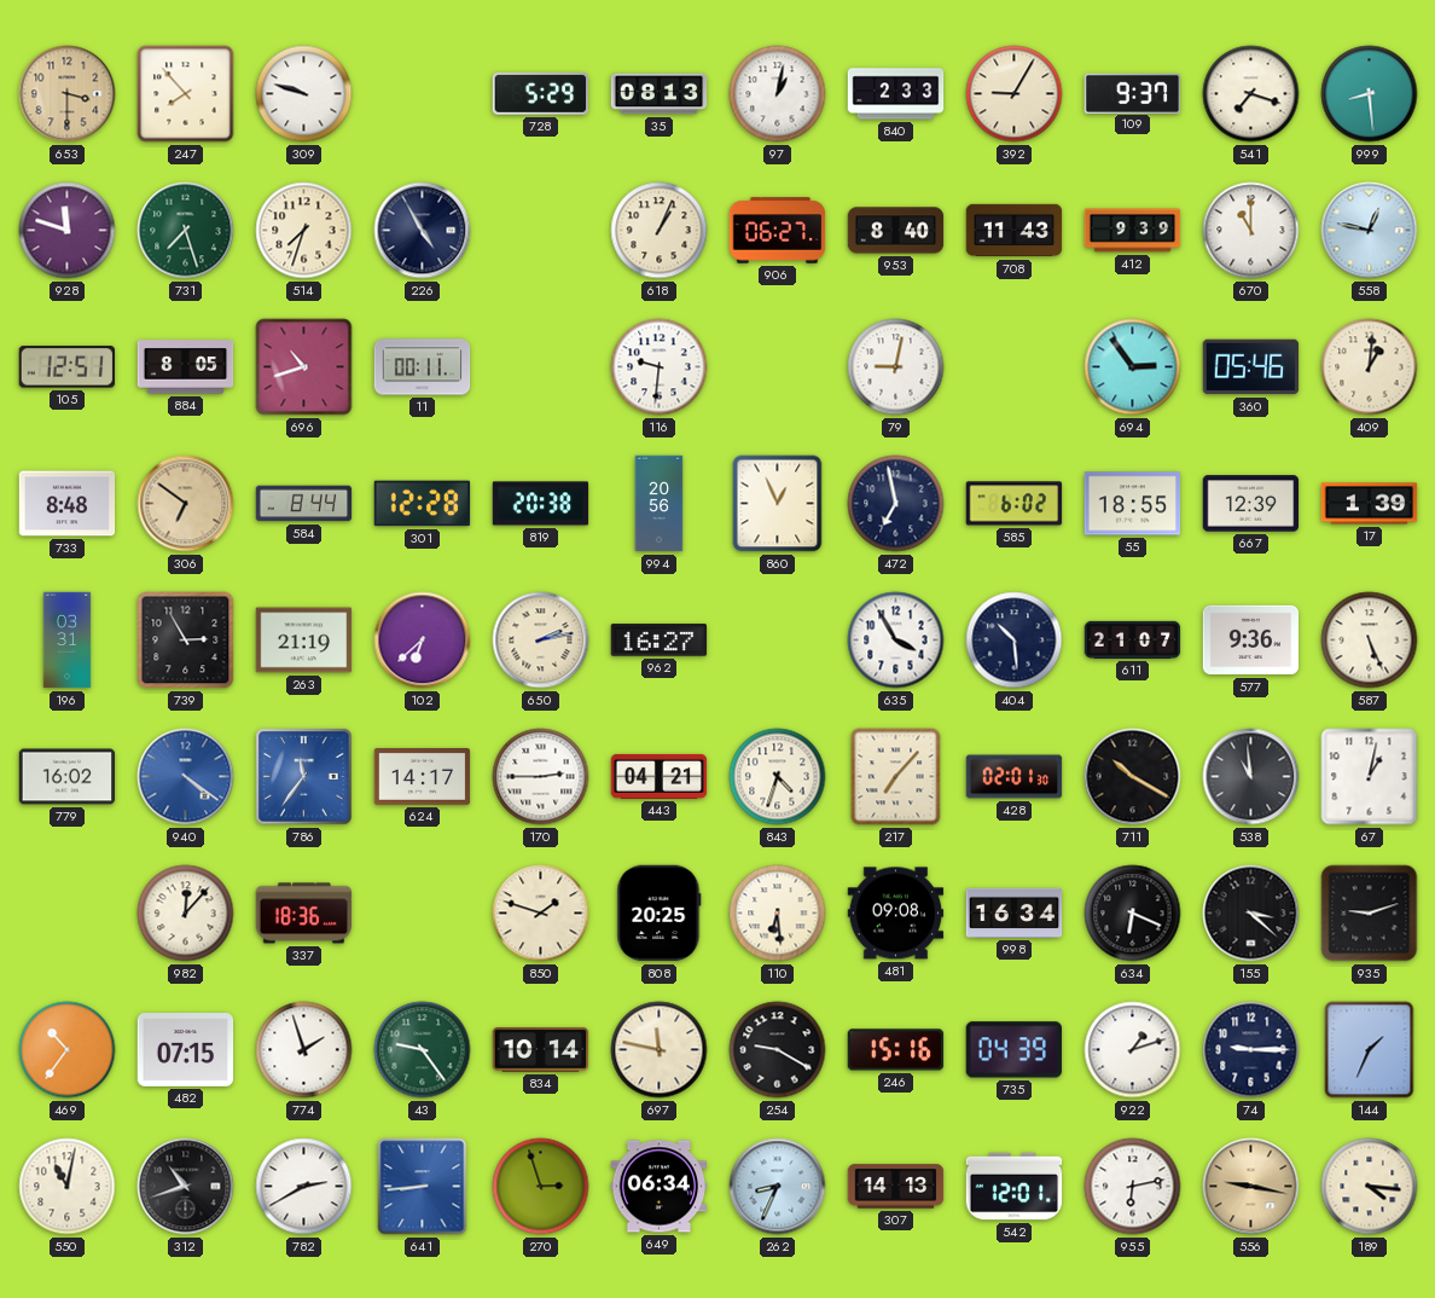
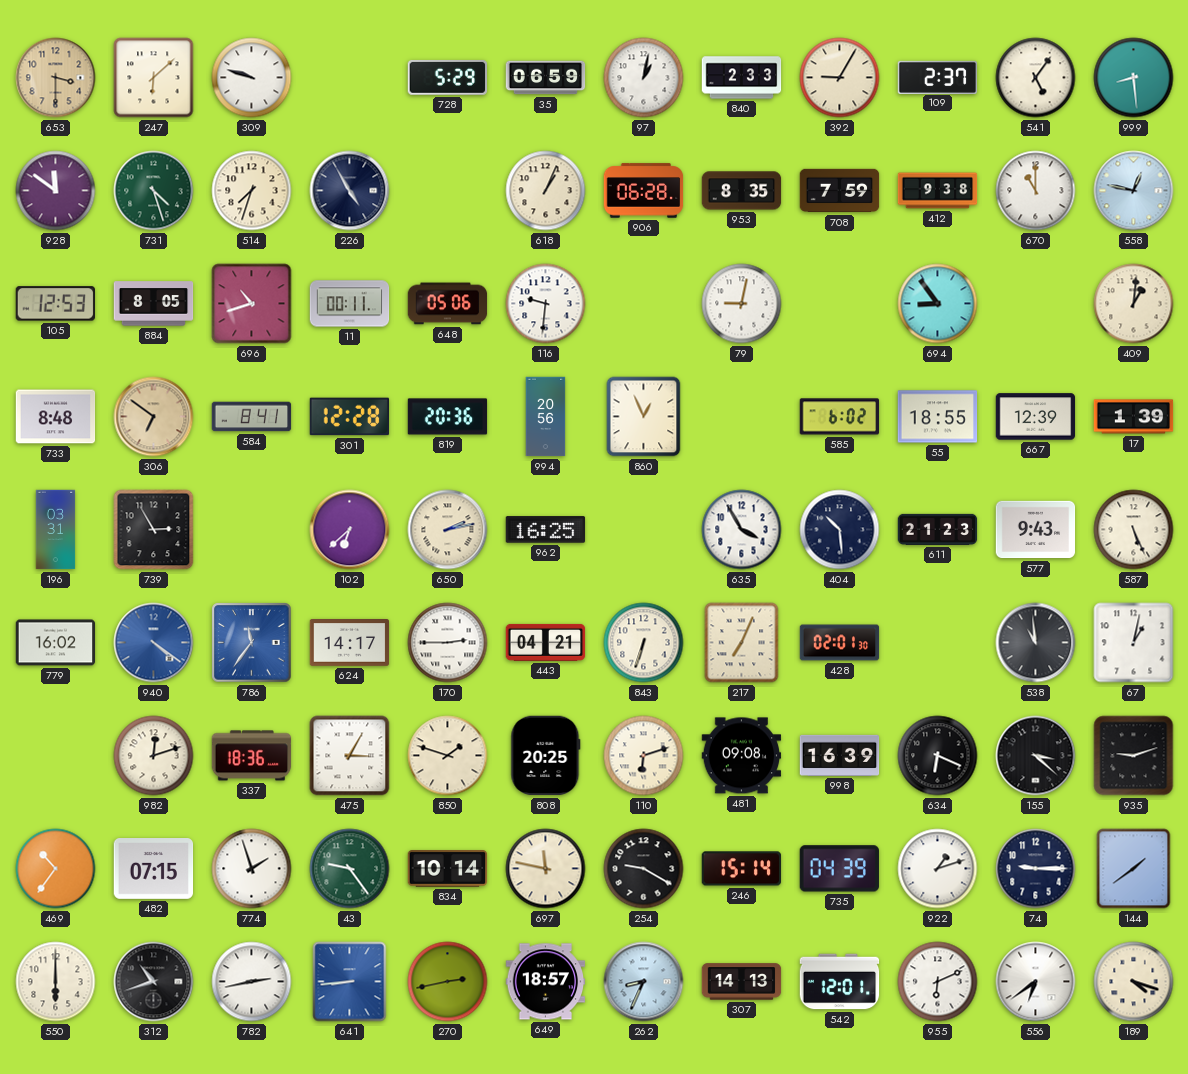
247: 7:53 -> 6:08
35: 08:13 -> 06:59
109: 9:37 -> 2:37
541: 7:18 -> 5:06
928: 11:48 -> 11:51
731: 7:27 -> 4:27
906: 06:27 -> 06:28
953: 8:40 -> 8:35
708: 11:43 -> 7:59
412: 9:39 -> 9:38
105: 12:51 -> 12:53
648: none -> 05:06
694: 2:54 -> 8:54
360: 05:46 -> none
584: 8:44 -> 8:41
819: 20:38 -> 20:36
472: 6:58 -> none
263: 21:19 -> none
962: 16:27 -> 16:25
611: 21:07 -> 21:23
577: 9:36 -> 9:43
843: 4:33 -> 6:33
217: 7:07 -> 7:04
711: 10:20 -> none
982: 12:07 -> 12:12
475: none -> 3:05
110: 6:29 -> 6:12
998: 16:34 -> 16:39
246: 15:16 -> 15:14
144: 1:34 -> 1:39
550: 11:02 -> 6:00
782: 2:40 -> 2:43
270: 2:57 -> 2:43
649: 06:34 -> 18:57
955: 6:13 -> 6:11
556: 9:17 -> 6:39
556 dial: champagne -> white
189: 4:16 -> 4:18
